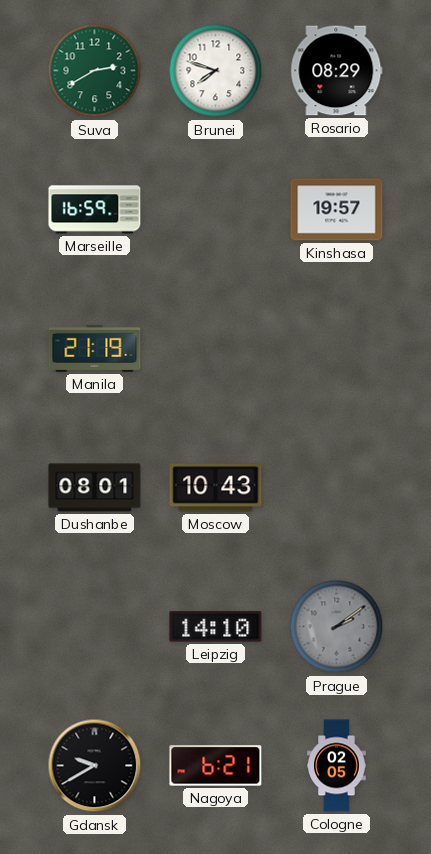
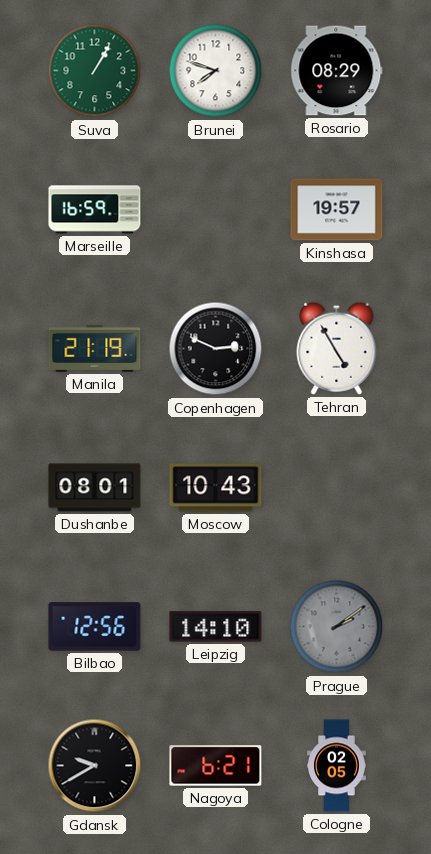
Suva: 2:40 -> 1:05
Copenhagen: none -> 2:49
Tehran: none -> 4:55
Bilbao: none -> 12:56
